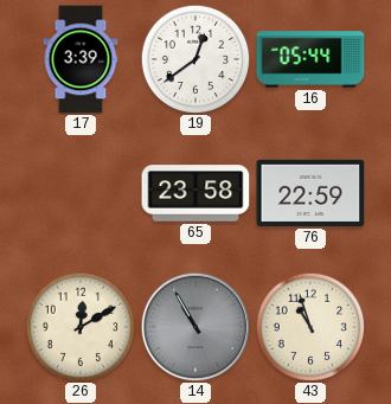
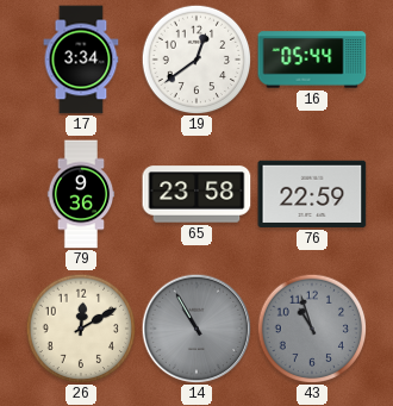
17: 3:39 -> 3:34
79: none -> 9:36
43 dial: cream -> grey
